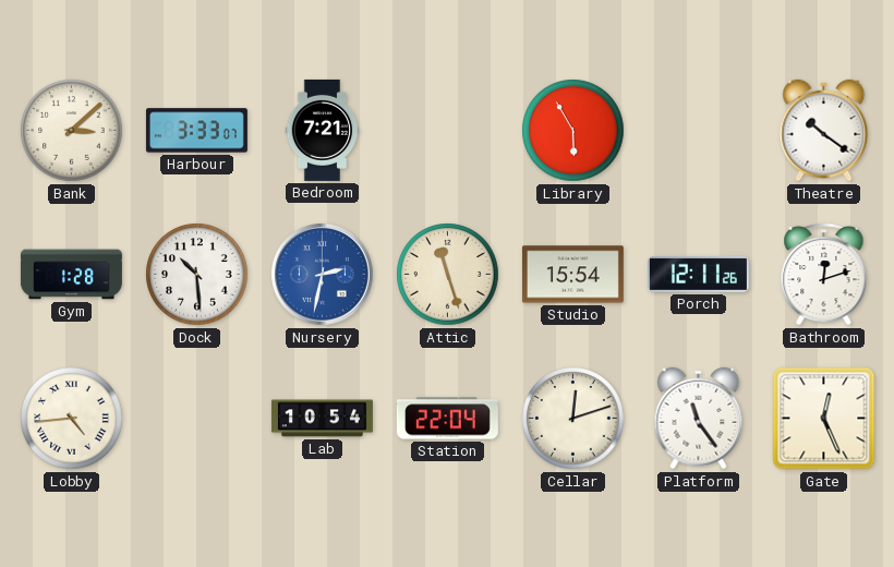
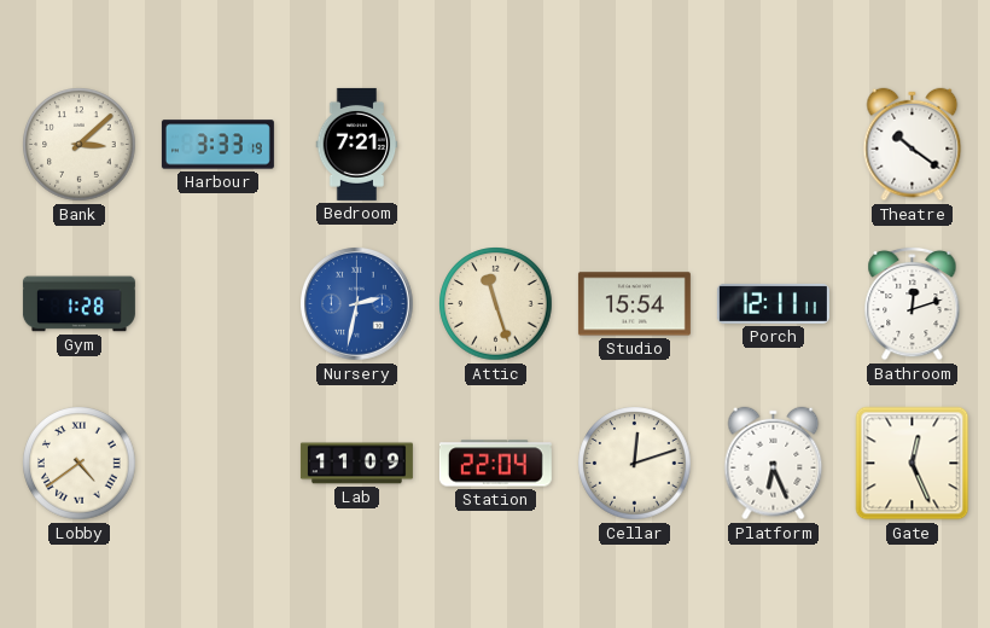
Harbour: 3:33:07 -> 3:33:19
Library: 5:55 -> none
Dock: 10:29 -> none
Porch: 12:11:26 -> 12:11:11
Lobby: 4:44 -> 4:39
Lab: 10:54 -> 11:09
Platform: 11:24 -> 6:26
